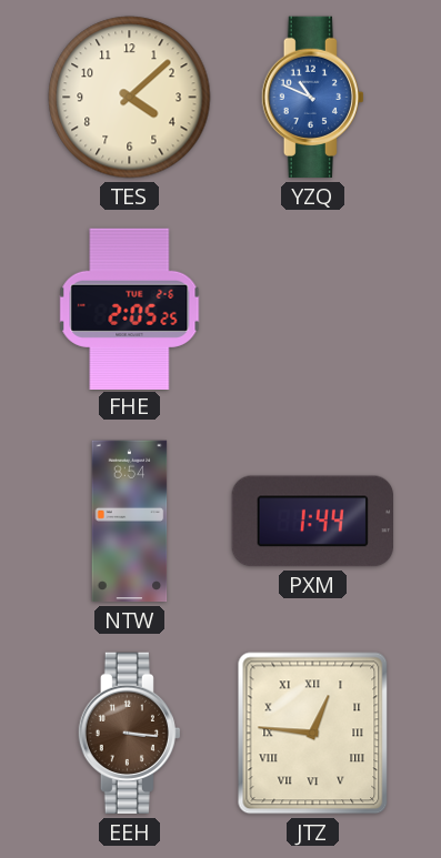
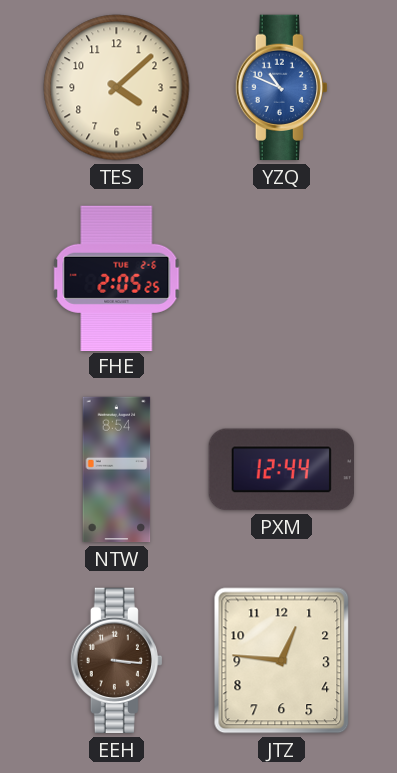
PXM: 1:44 -> 12:44
JTZ numerals: Roman -> Arabic
